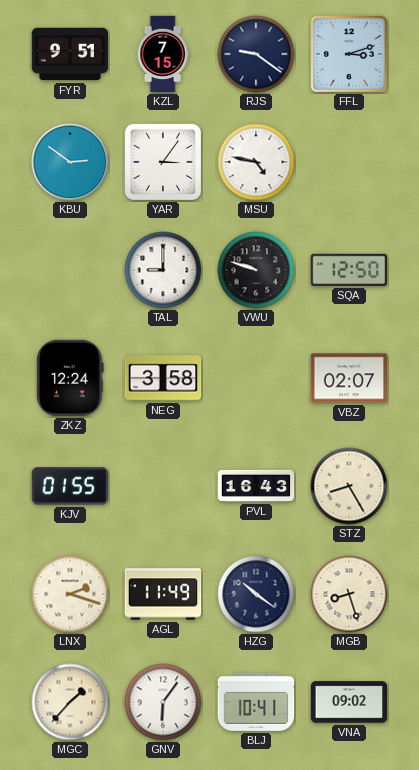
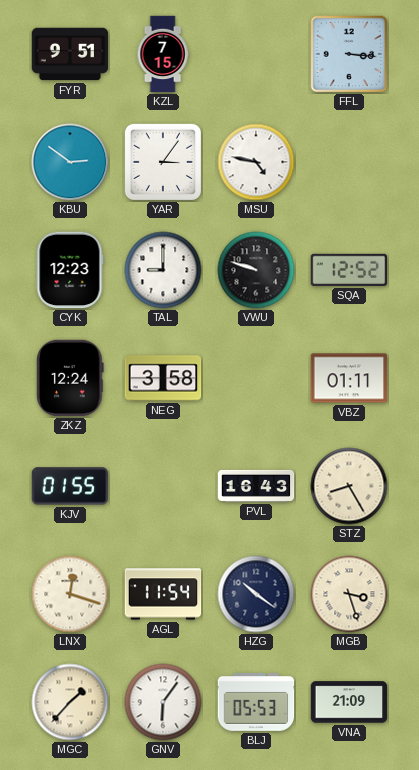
RJS: 9:21 -> none
FFL: 3:12 -> 3:16
CYK: none -> 12:23
SQA: 12:50 -> 12:52
VBZ: 02:07 -> 01:11
LNX: 2:18 -> 12:18
AGL: 11:49 -> 11:54
MGB: 8:27 -> 3:27
BLJ: 10:41 -> 05:53
VNA: 09:02 -> 21:09
